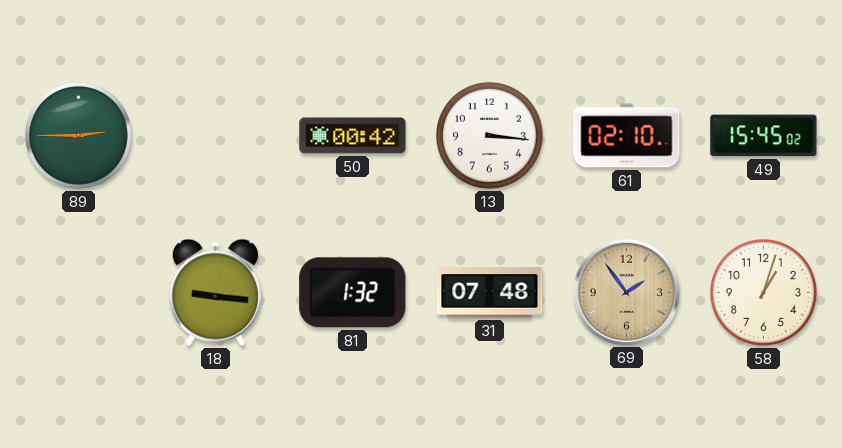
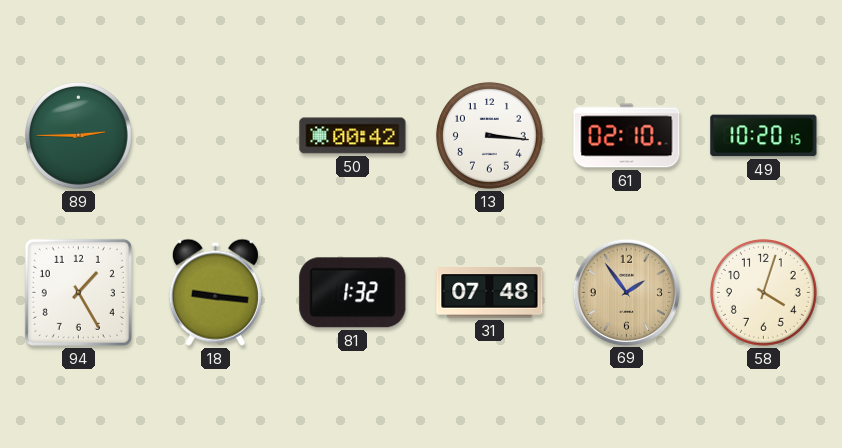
49: 15:45 -> 10:20
94: none -> 1:25
58: 1:03 -> 4:03
